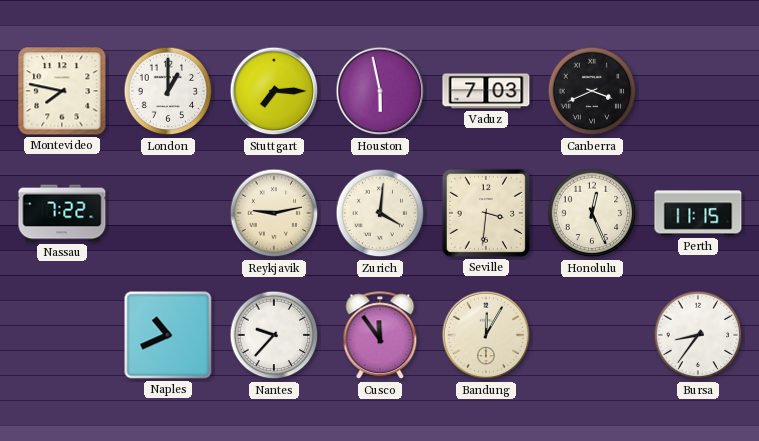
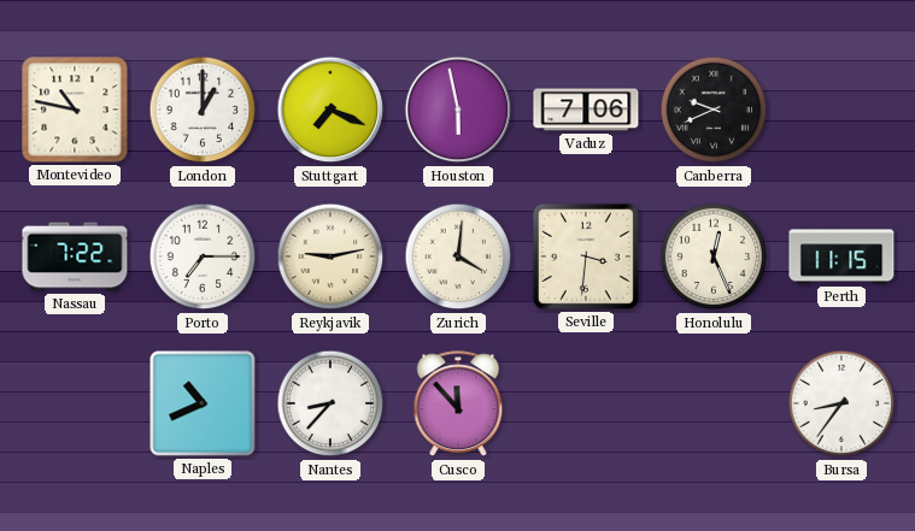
Montevideo: 7:47 -> 10:47
Stuttgart: 7:15 -> 7:19
Vaduz: 7:03 -> 7:06
Canberra: 3:41 -> 9:41
Porto: none -> 7:15
Nantes: 9:37 -> 8:37
Cusco: 11:54 -> 11:53
Bandung: 12:05 -> none
